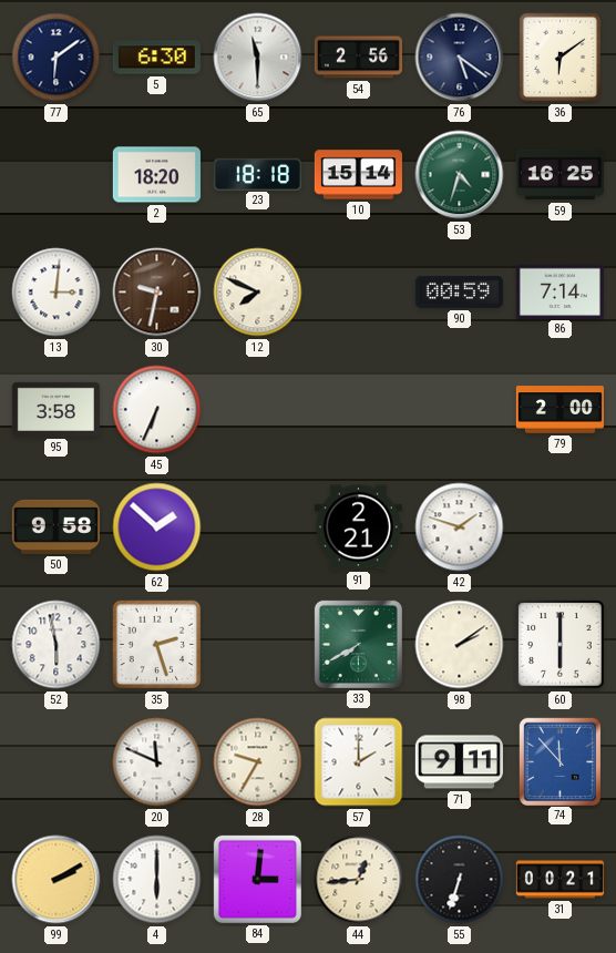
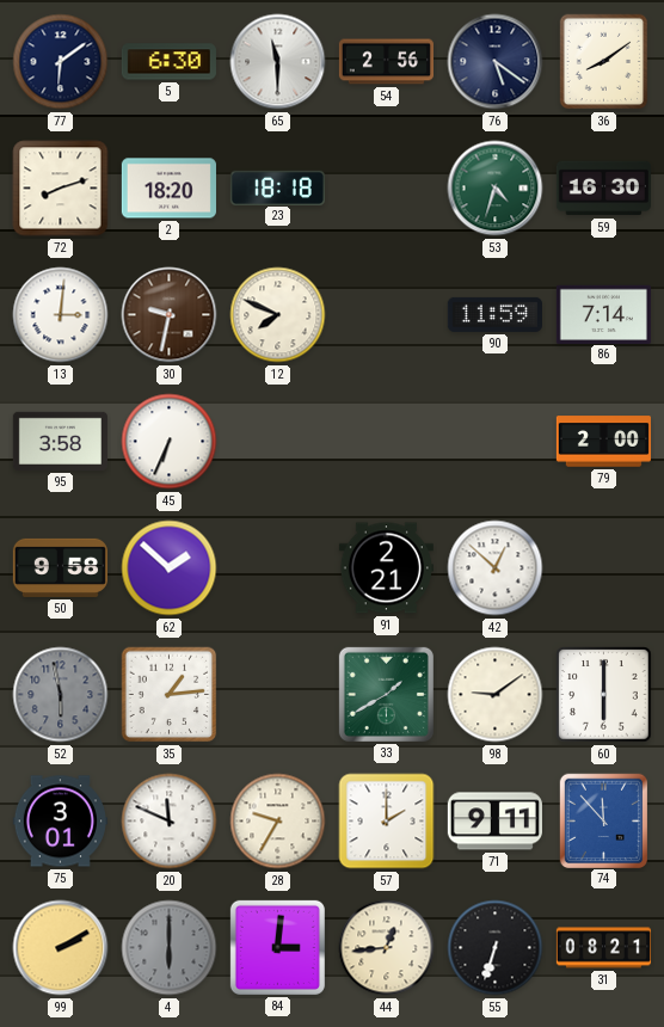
36: 6:09 -> 8:09
72: none -> 8:12
10: 15:14 -> none
59: 16:25 -> 16:30
90: 00:59 -> 11:59
42: 1:48 -> 12:52
52 dial: white -> grey
35: 2:27 -> 1:14
33: 7:40 -> 1:40
98: 2:09 -> 9:09
75: none -> 3:01
4 dial: white -> grey
31: 00:21 -> 08:21
